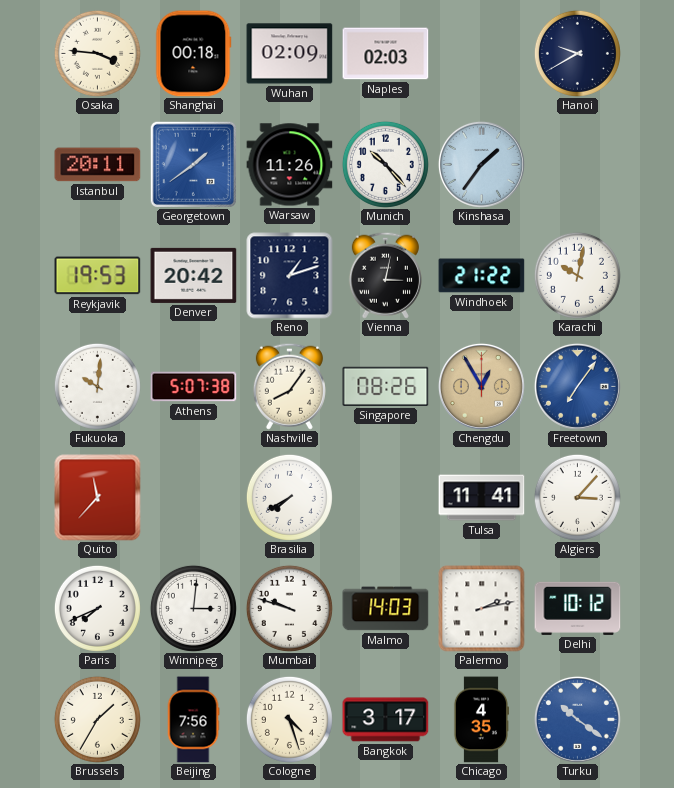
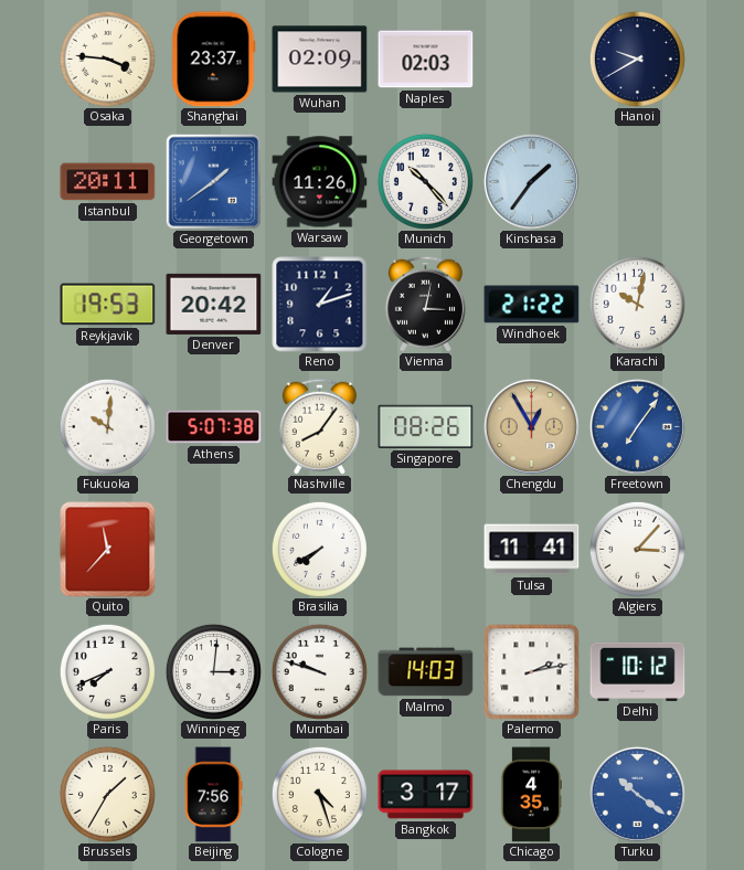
Shanghai: 00:18 -> 23:37
